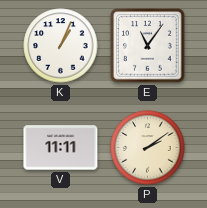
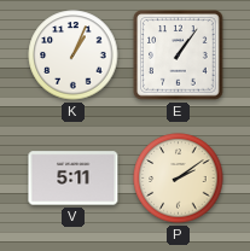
E: 11:06 -> 1:06
V: 11:11 -> 5:11
